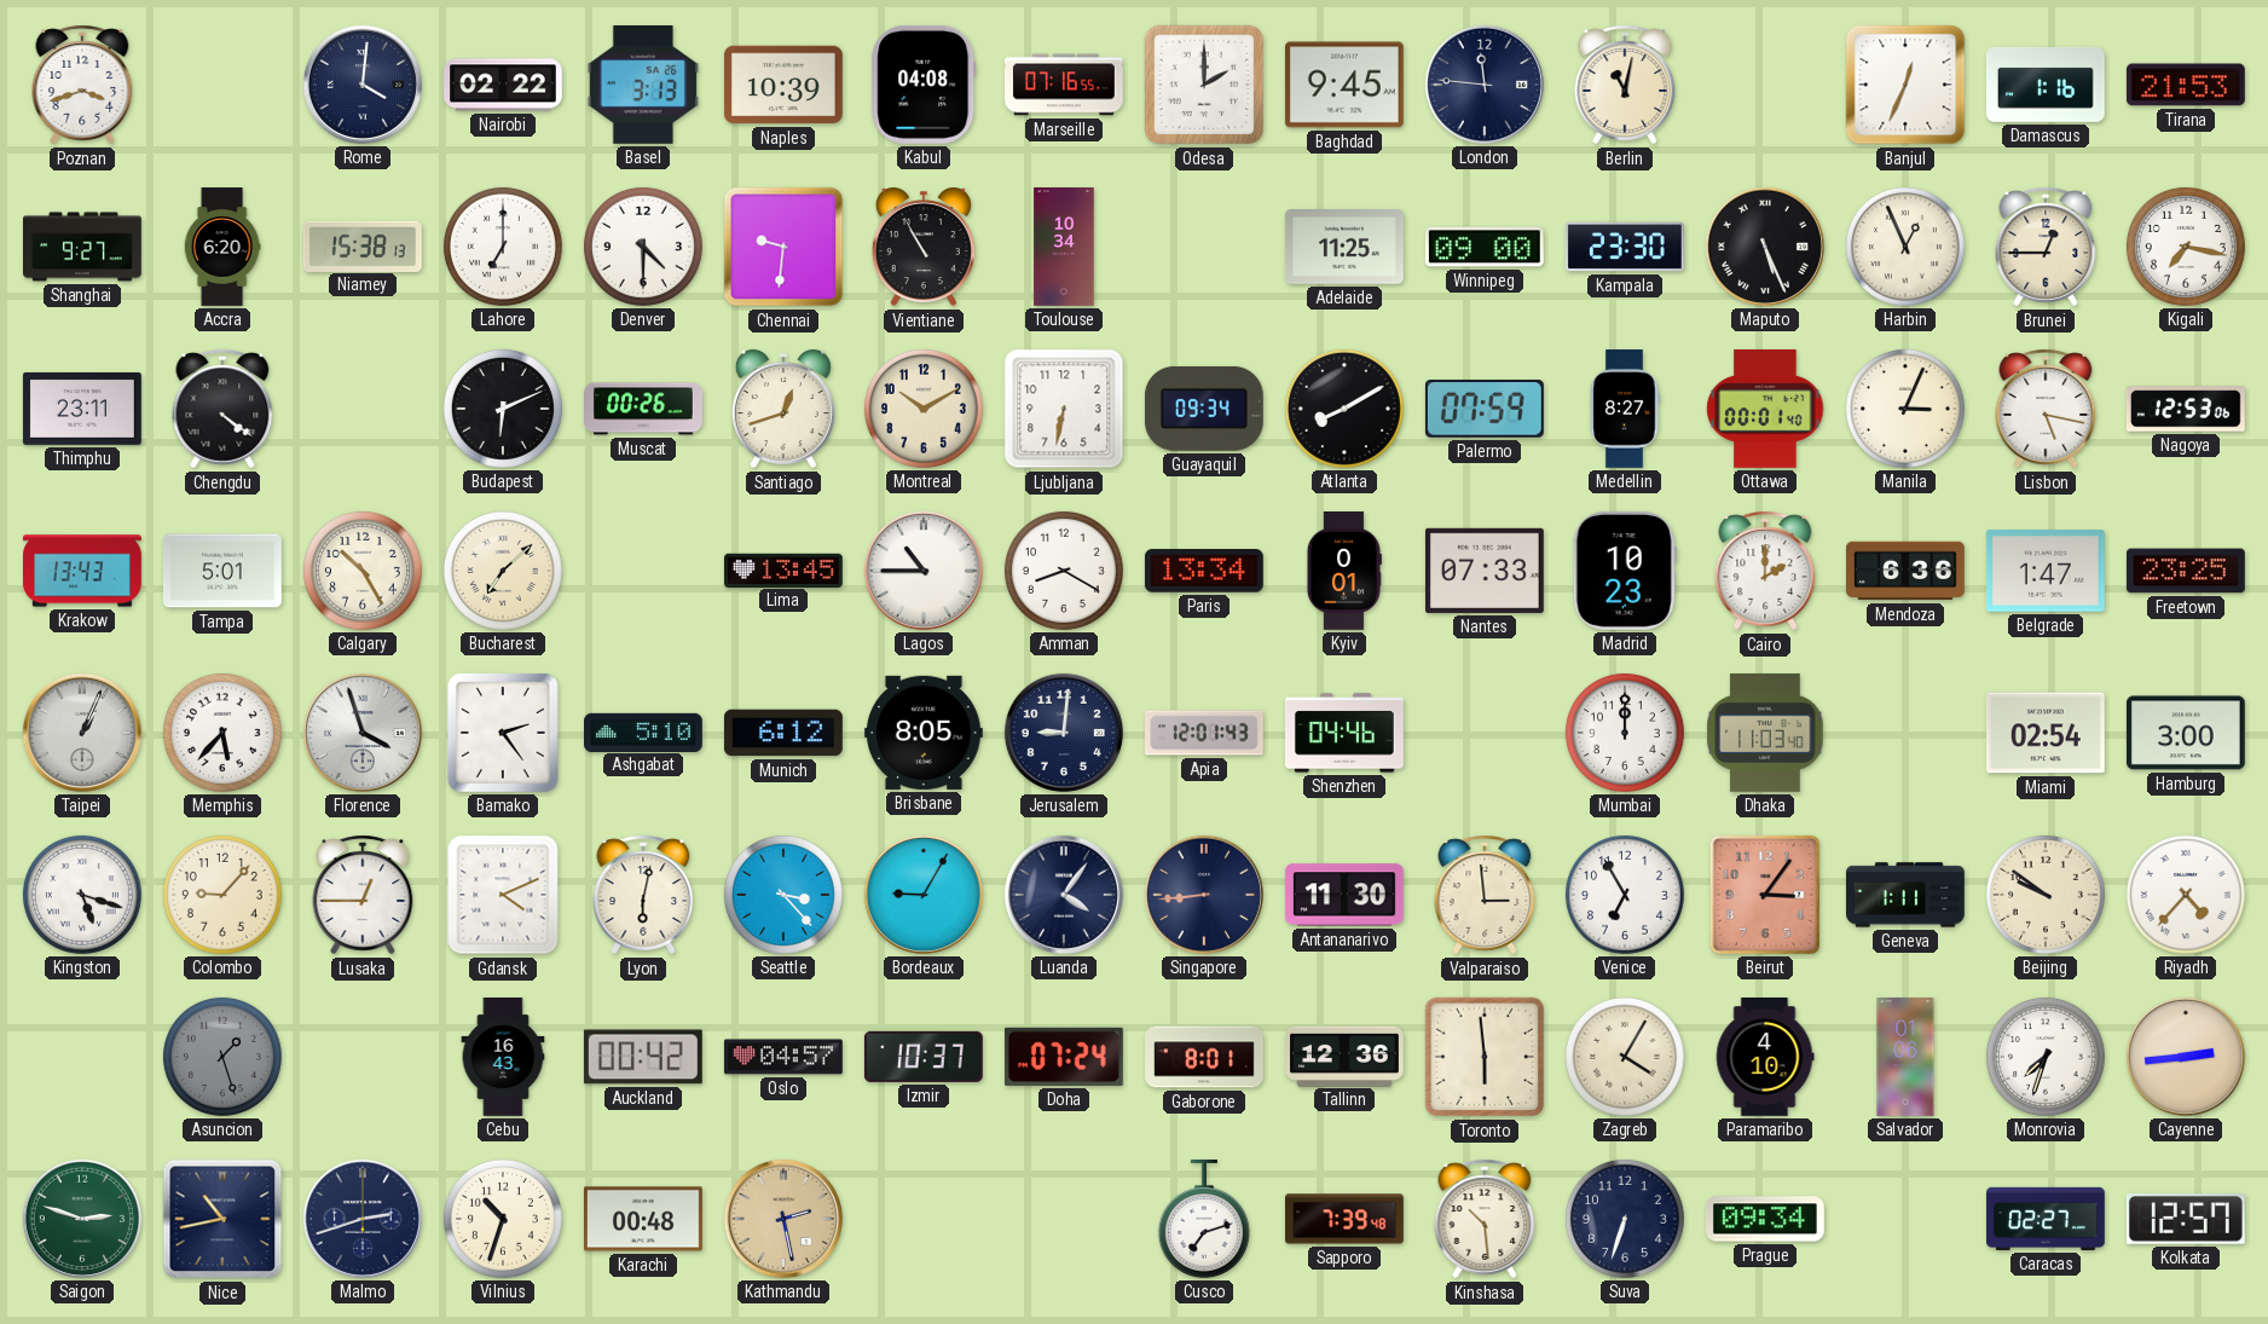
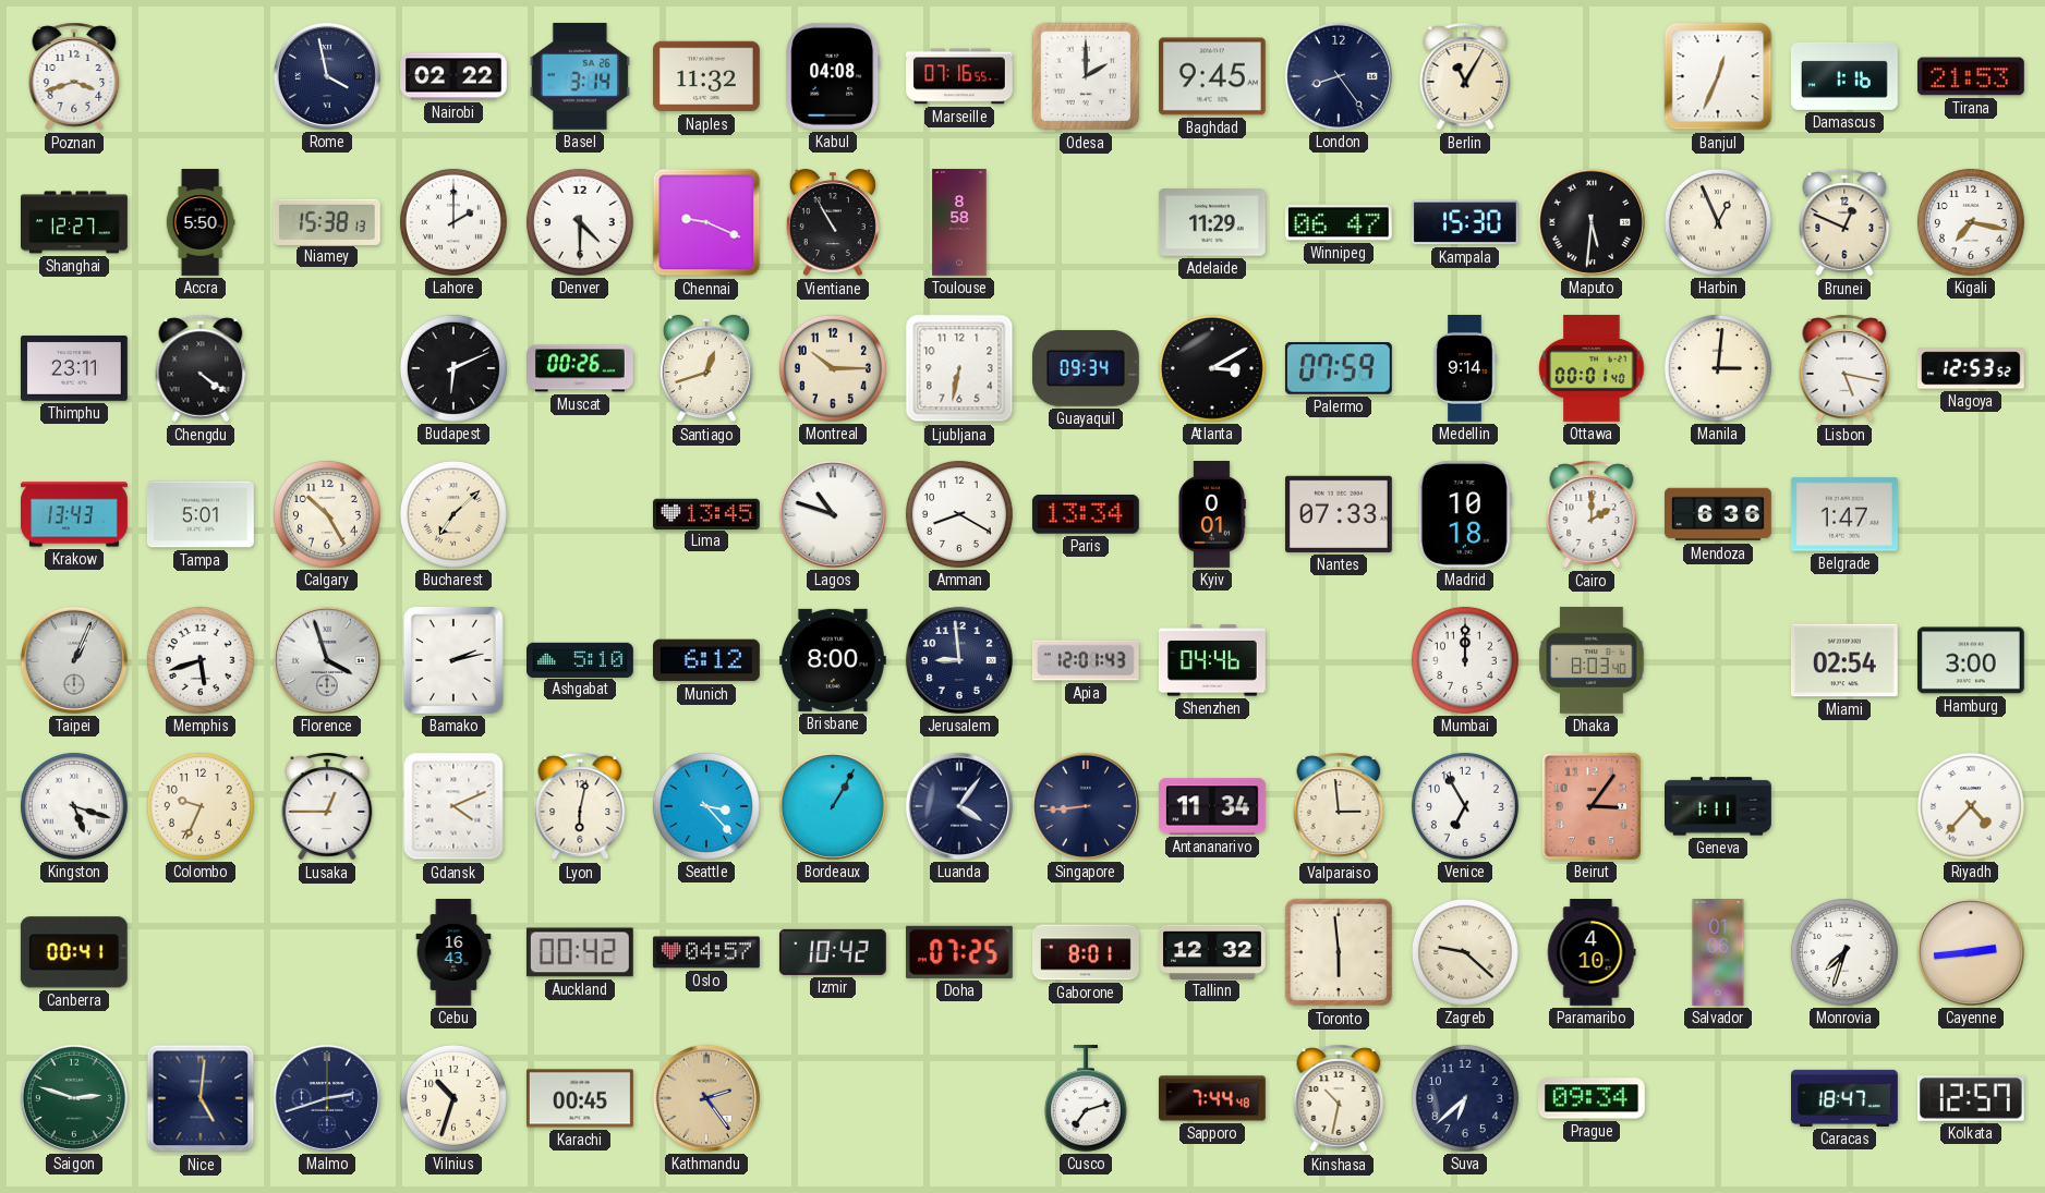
Rome: 4:01 -> 3:58
Basel: 3:13 -> 3:14
Naples: 10:39 -> 11:32
London: 11:46 -> 8:24
Berlin: 11:02 -> 11:05
Shanghai: 9:27 -> 12:27
Accra: 6:20 -> 5:50
Lahore: 7:00 -> 2:00
Chennai: 9:31 -> 9:19
Toulouse: 10:34 -> 8:58
Adelaide: 11:25 -> 11:29
Winnipeg: 09:00 -> 06:47
Kampala: 23:30 -> 15:30
Maputo: 5:26 -> 5:31
Brunei: 12:45 -> 12:49
Montreal: 10:10 -> 10:15
Atlanta: 8:10 -> 3:10
Medellin: 8:27 -> 9:14
Manila: 3:04 -> 3:01
Nagoya: 12:53:06 -> 12:53:52
Lagos: 10:45 -> 10:48
Madrid: 10:23 -> 10:18
Freetown: 23:25 -> none
Memphis: 5:37 -> 5:42
Bamako: 2:24 -> 2:13
Brisbane: 8:05 -> 8:00
Jerusalem: 9:01 -> 8:59
Dhaka: 11:03 -> 8:03
Colombo: 9:07 -> 9:34
Bordeaux: 9:05 -> 1:05
Antananarivo: 11:30 -> 11:34
Beijing: 9:51 -> none
Canberra: none -> 00:41
Asuncion: 1:27 -> none
Izmir: 10:37 -> 10:42
Doha: 07:24 -> 07:25
Tallinn: 12:36 -> 12:32
Zagreb: 4:05 -> 9:22
Nice: 10:43 -> 5:01
Karachi: 00:48 -> 00:45
Kathmandu: 2:28 -> 2:24
Sapporo: 7:39 -> 7:44
Kinshasa: 10:29 -> 10:32
Suva: 6:33 -> 6:38
Caracas: 02:27 -> 18:47
